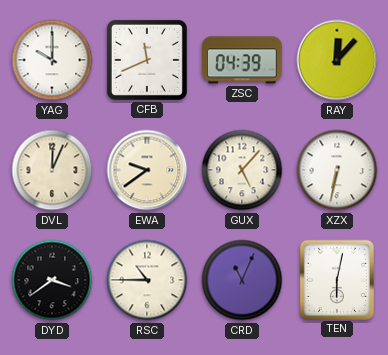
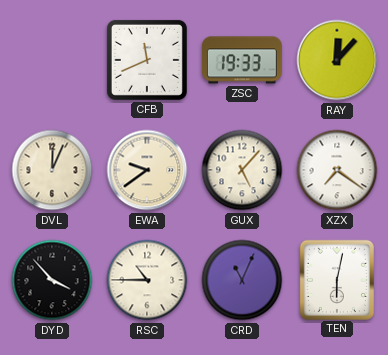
YAG: 10:00 -> none
ZSC: 04:39 -> 19:33
XZX: 6:32 -> 7:21
DYD: 3:39 -> 3:53
